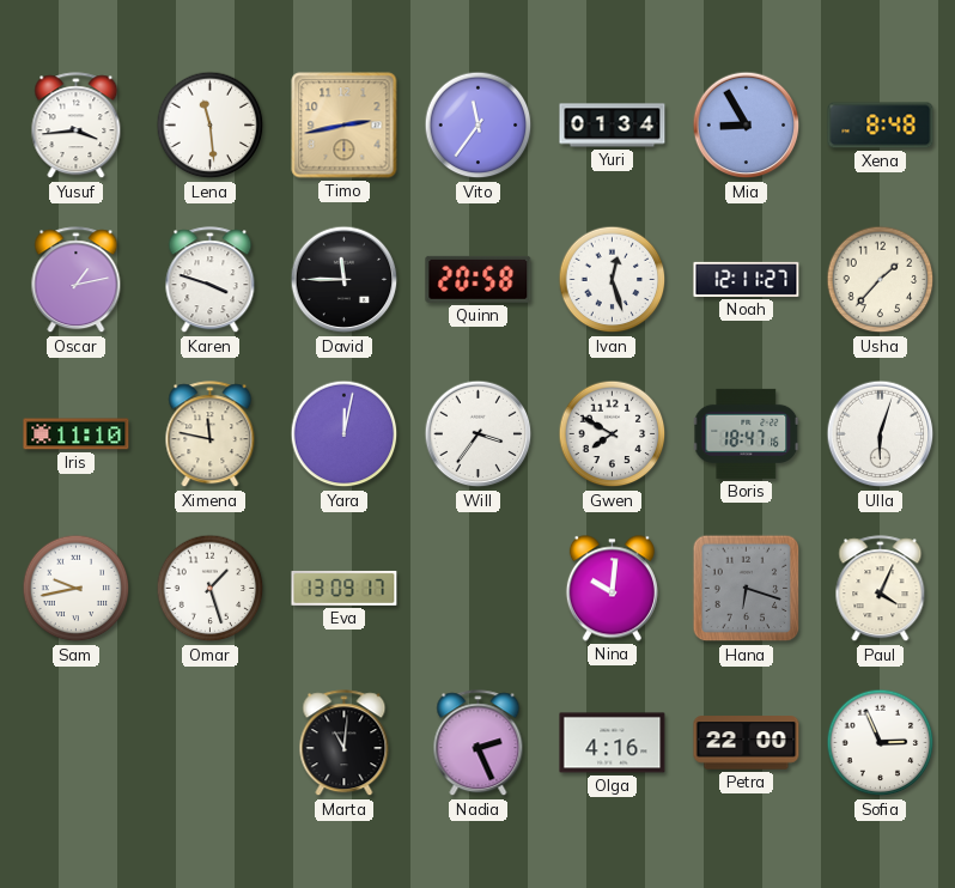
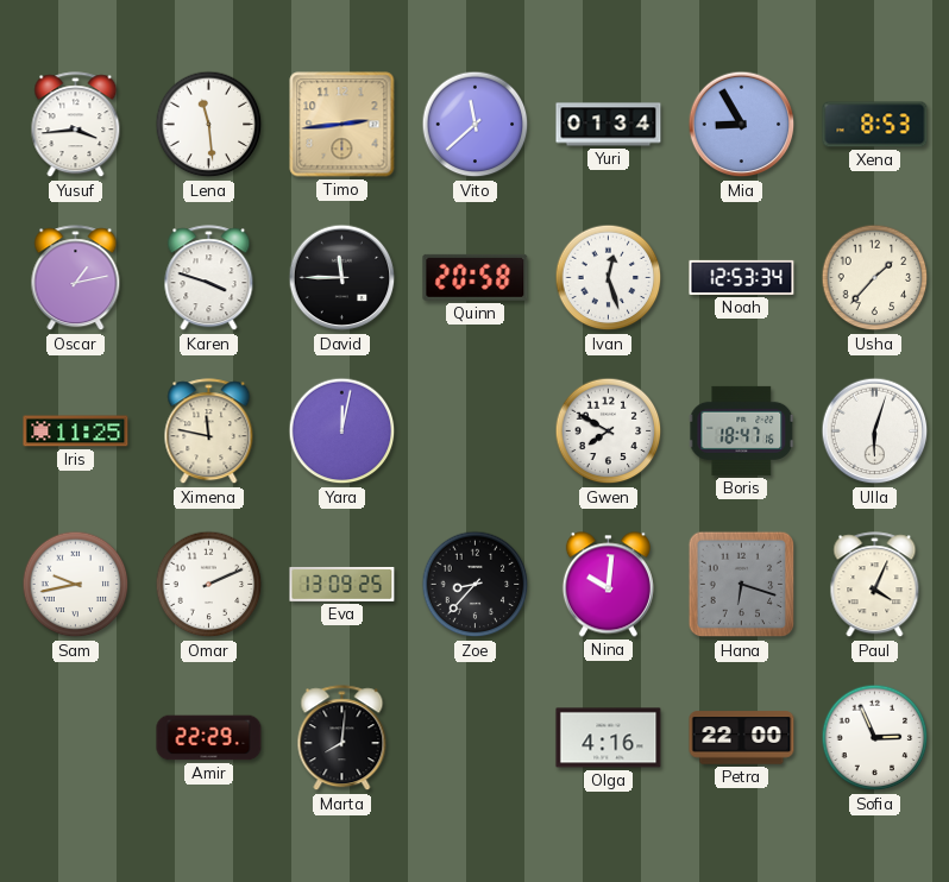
Timo: 2:43 -> 2:44
Vito: 11:36 -> 11:38
Xena: 8:48 -> 8:53
Noah: 12:11 -> 12:53
Iris: 11:10 -> 11:25
Will: 3:36 -> none
Omar: 1:27 -> 2:11
Eva: 13:09:17 -> 13:09:25
Zoe: none -> 8:37
Amir: none -> 22:29
Marta: 11:01 -> 8:01
Nadia: 2:26 -> none
